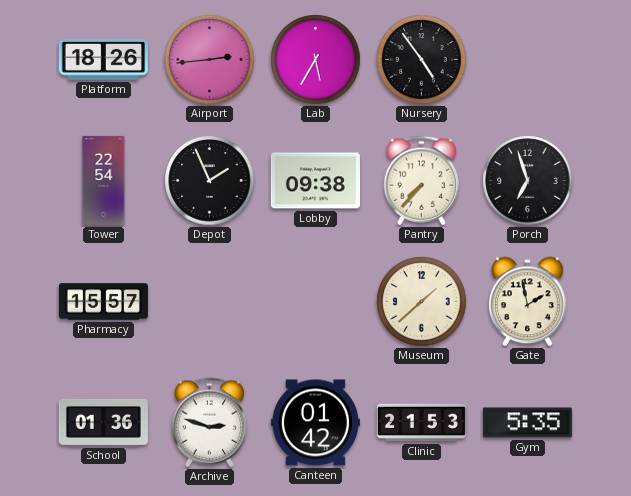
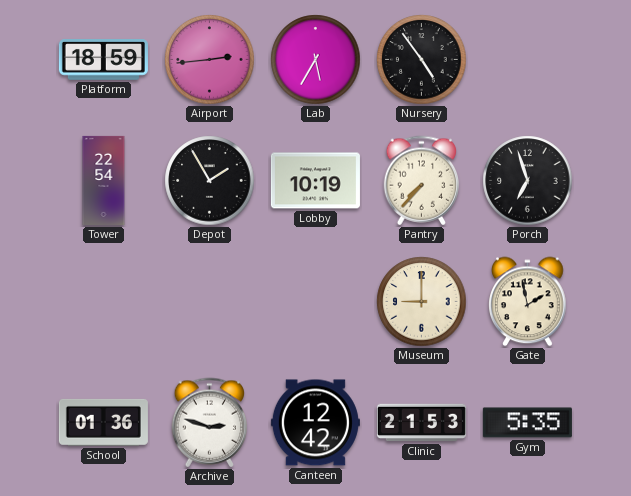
Platform: 18:26 -> 18:59
Depot: 1:56 -> 1:55
Lobby: 09:38 -> 10:19
Pharmacy: 15:57 -> none
Museum: 1:38 -> 9:00
Canteen: 01:42 -> 12:42
